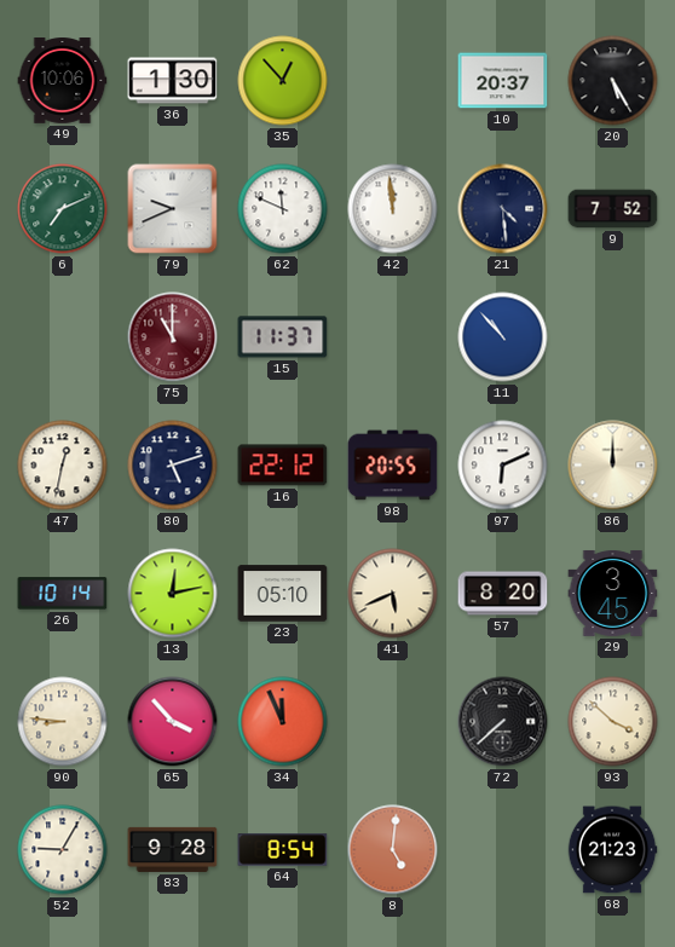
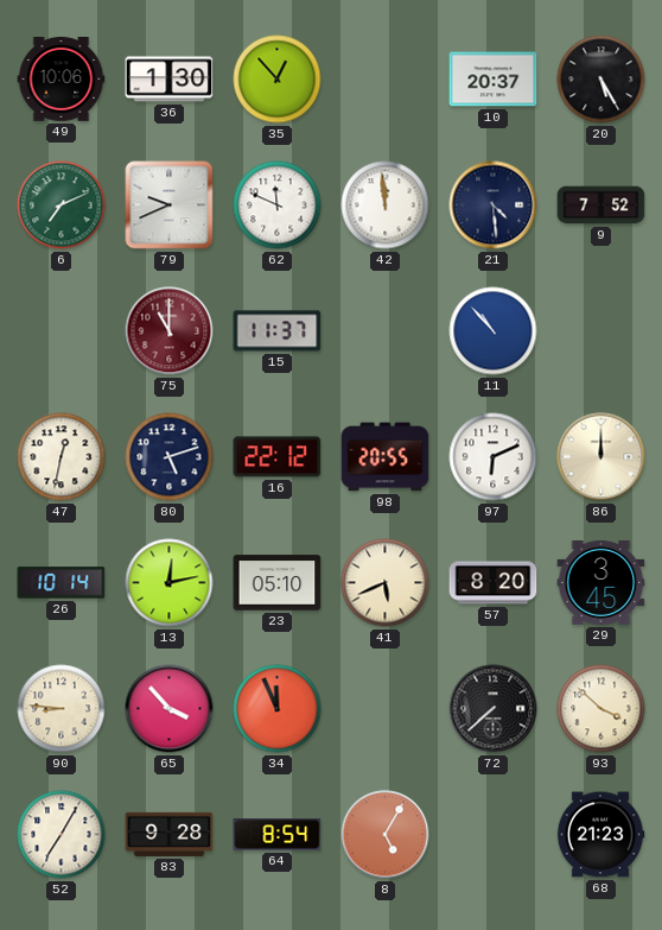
52: 9:05 -> 7:05
8: 5:01 -> 5:05
